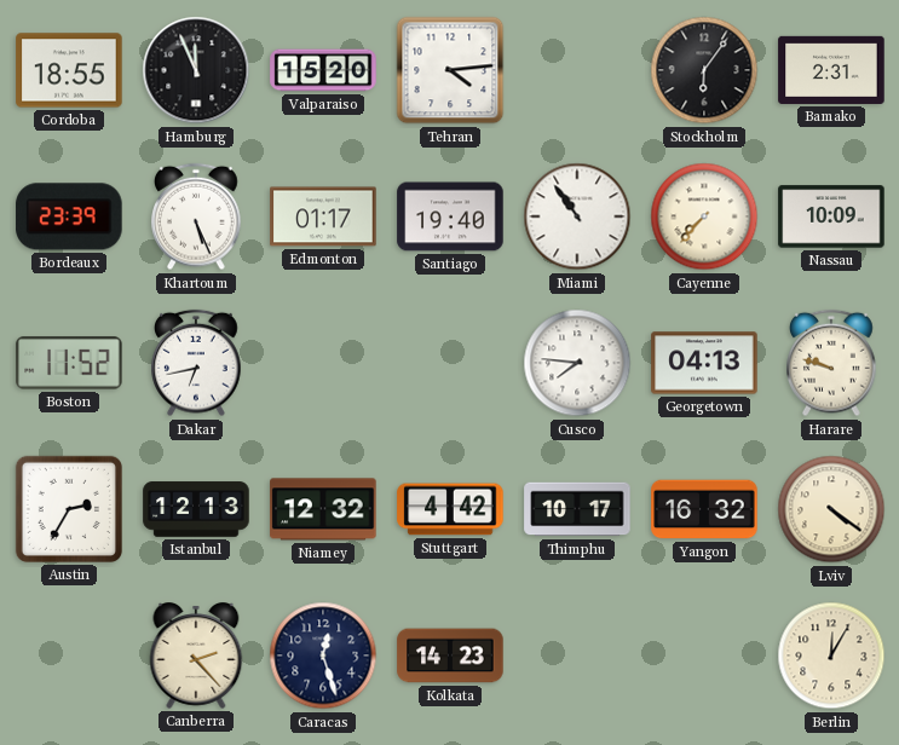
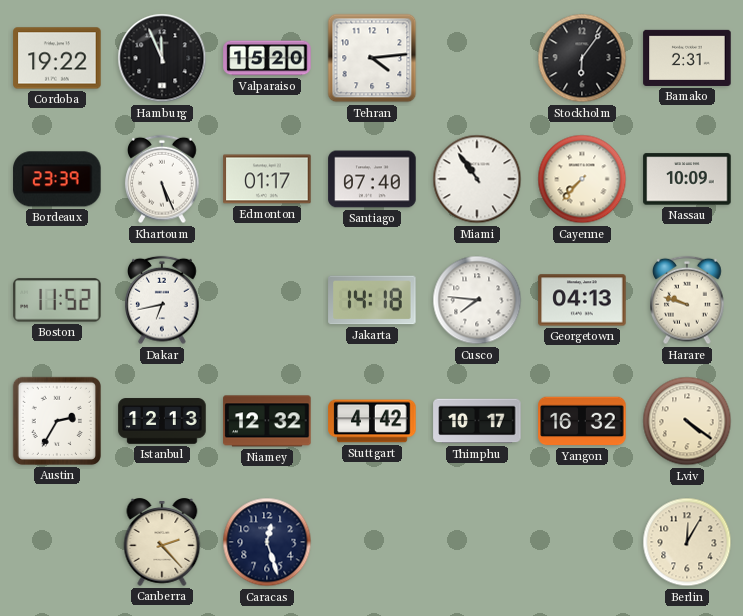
Cordoba: 18:55 -> 19:22
Santiago: 19:40 -> 07:40
Jakarta: none -> 14:18
Kolkata: 14:23 -> none
